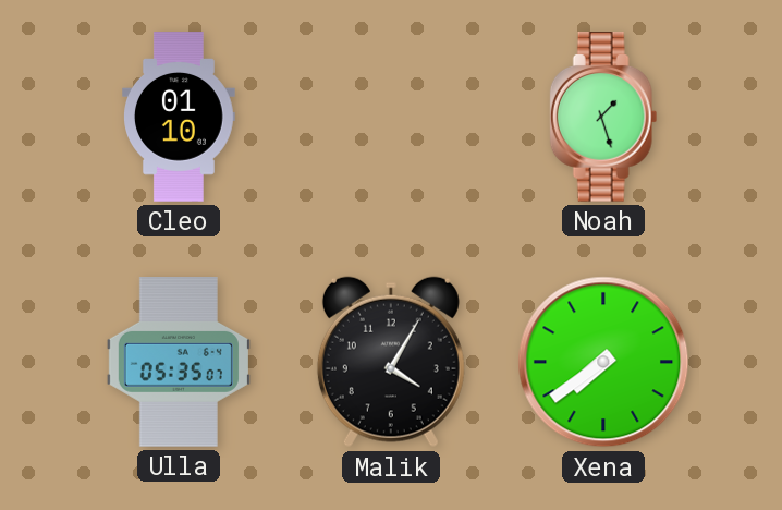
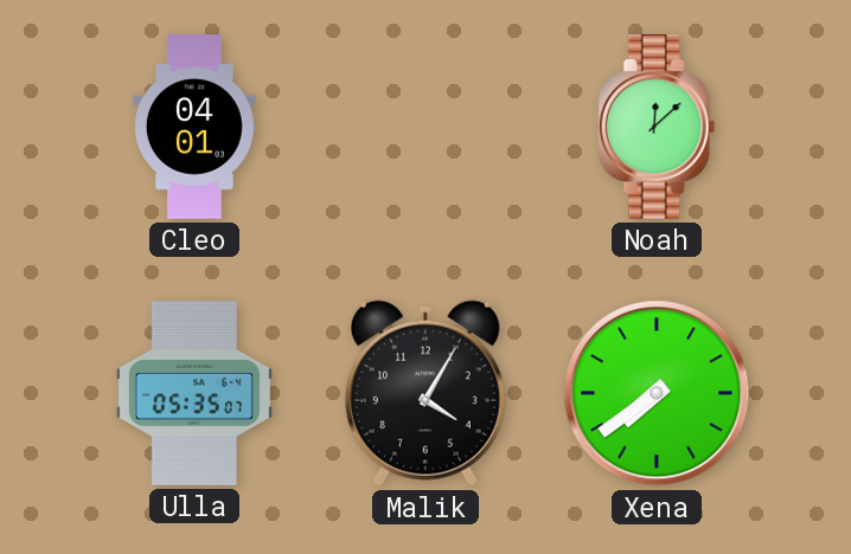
Cleo: 01:10 -> 04:01
Noah: 1:27 -> 12:08
